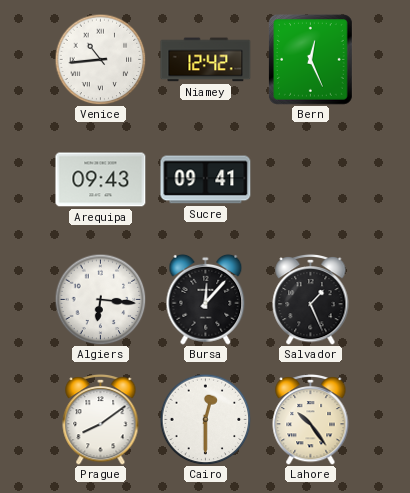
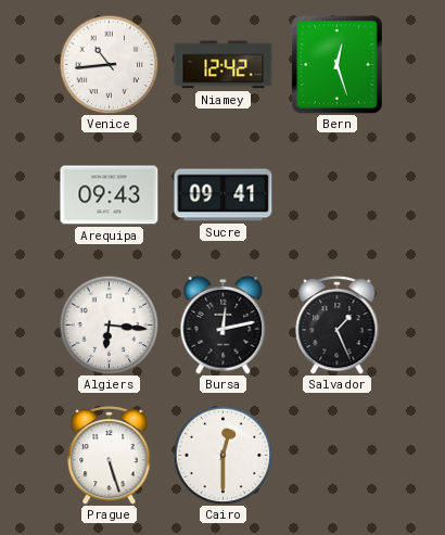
Bern: 12:26 -> 12:27
Bursa: 12:07 -> 12:13
Prague: 8:09 -> 5:27
Lahore: 10:24 -> none
